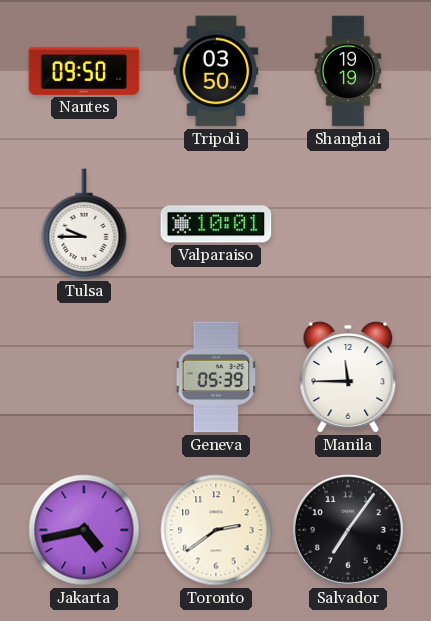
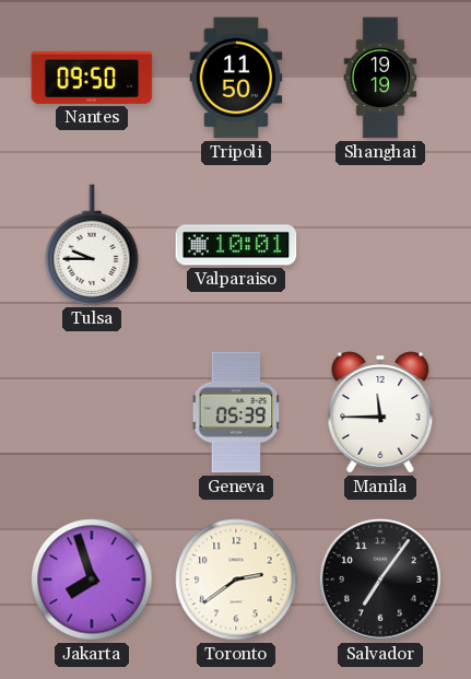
Tripoli: 03:50 -> 11:50
Jakarta: 4:43 -> 7:57
